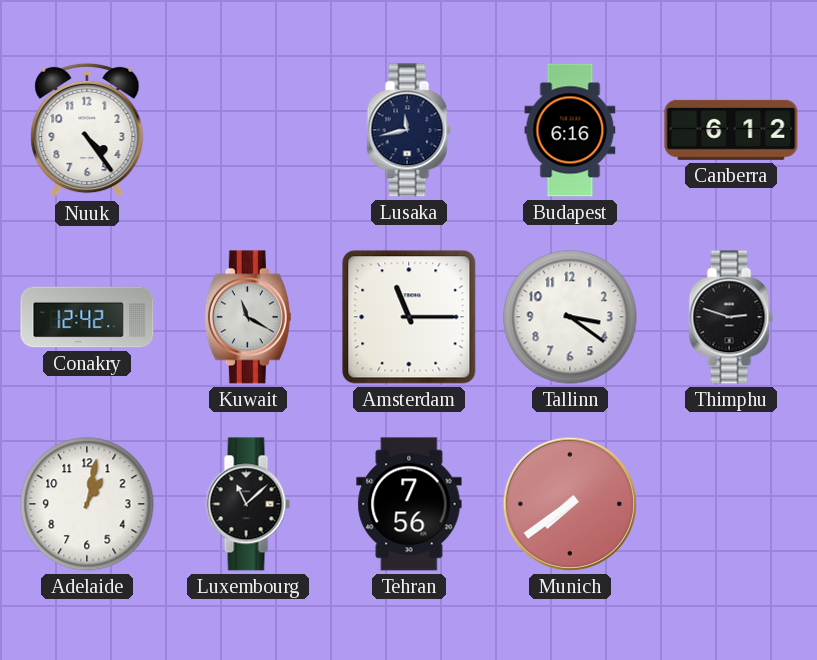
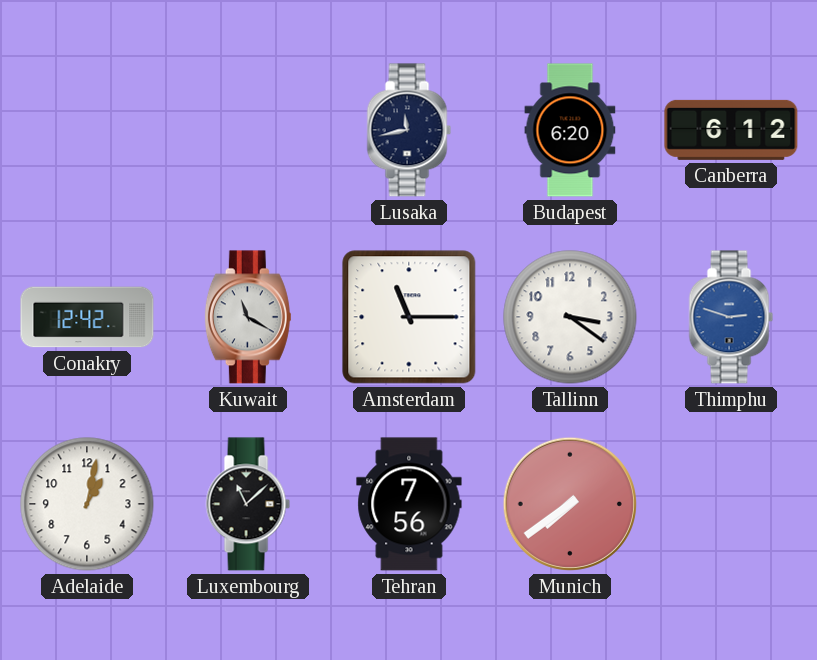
Nuuk: 4:24 -> none
Budapest: 6:16 -> 6:20
Thimphu dial: black -> blue
